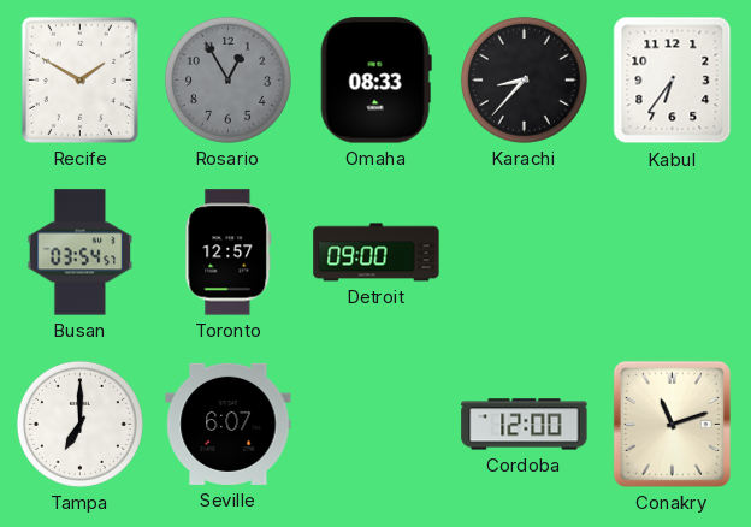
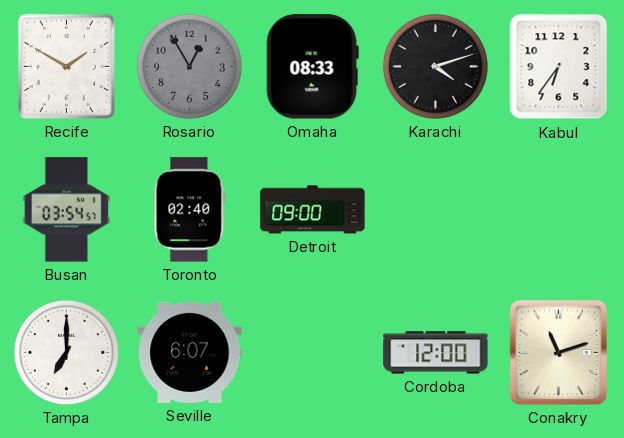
Karachi: 8:37 -> 4:12
Toronto: 12:57 -> 02:40
